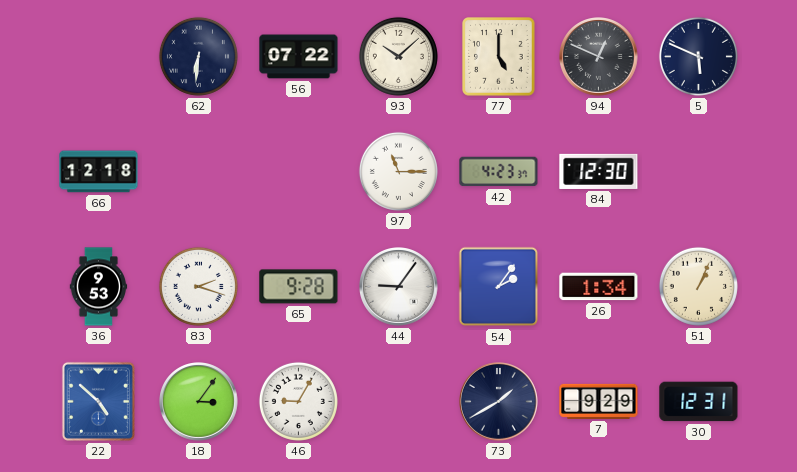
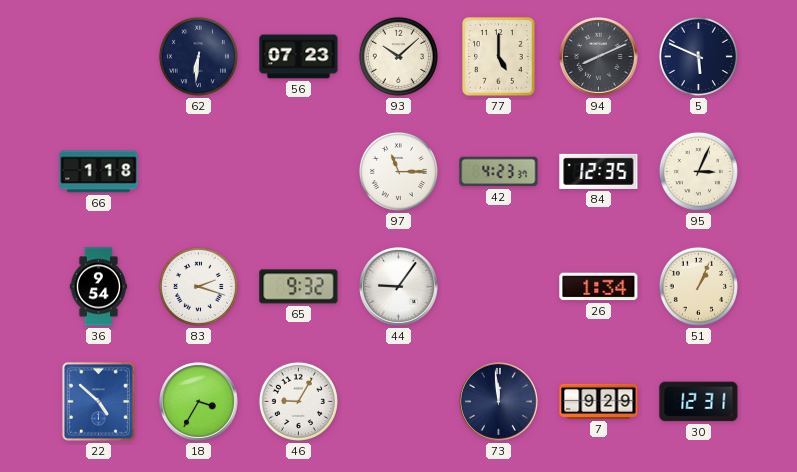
56: 07:22 -> 07:23
94: 12:49 -> 8:11
66: 12:18 -> 1:18
84: 12:30 -> 12:35
95: none -> 3:04
36: 9:53 -> 9:54
65: 9:28 -> 9:32
54: 2:06 -> none
18: 3:06 -> 3:35
73: 1:40 -> 11:59
